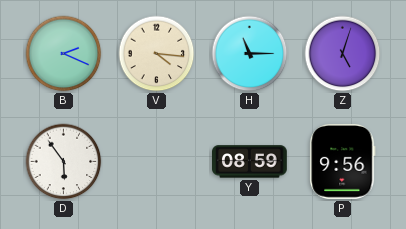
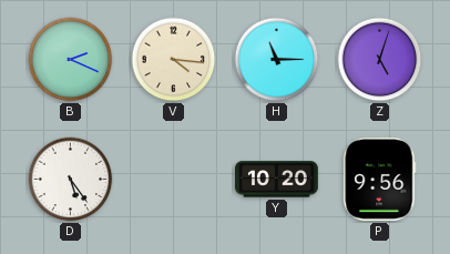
D: 5:54 -> 5:24
Y: 08:59 -> 10:20
